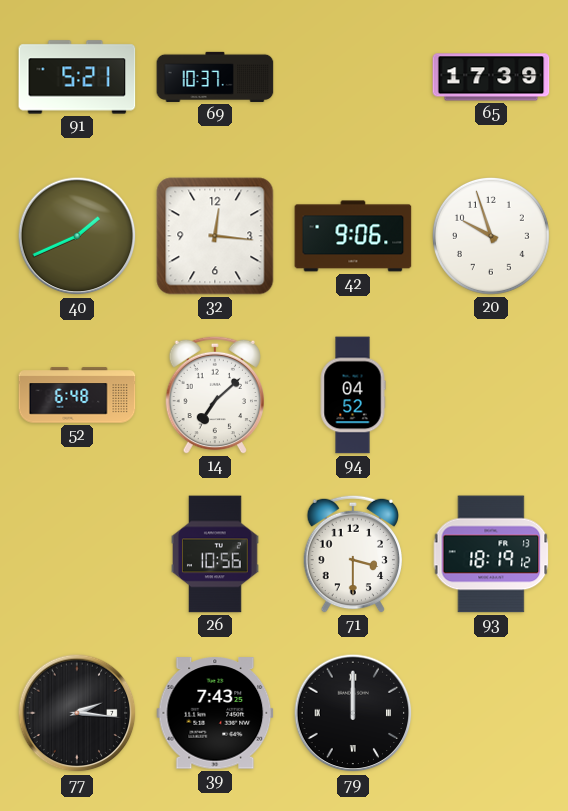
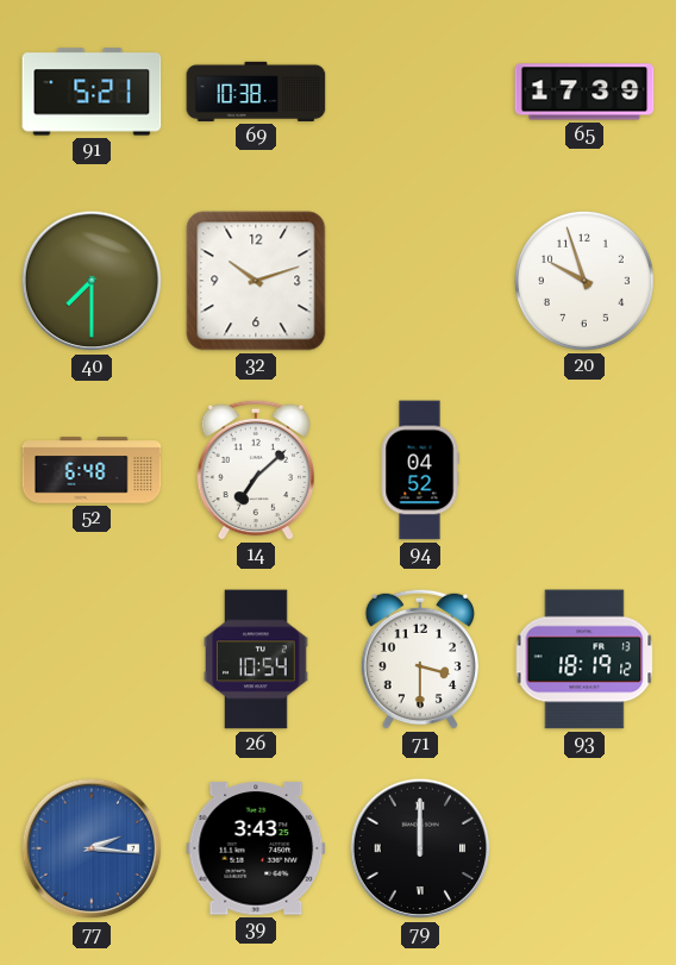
69: 10:37 -> 10:38
40: 1:41 -> 7:30
32: 12:16 -> 10:12
42: 9:06 -> none
26: 10:56 -> 10:54
77 dial: black -> blue
39: 7:43 -> 3:43
